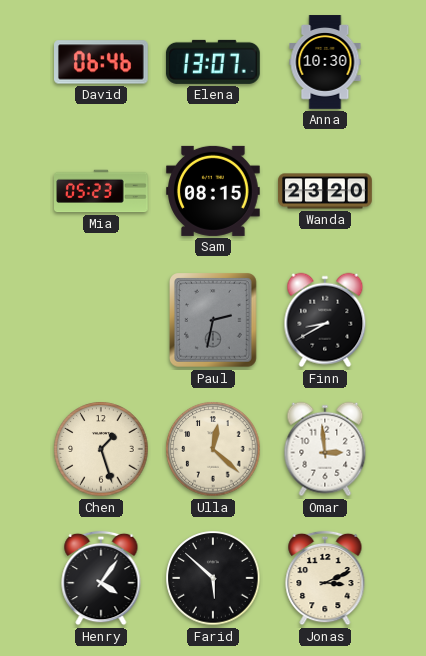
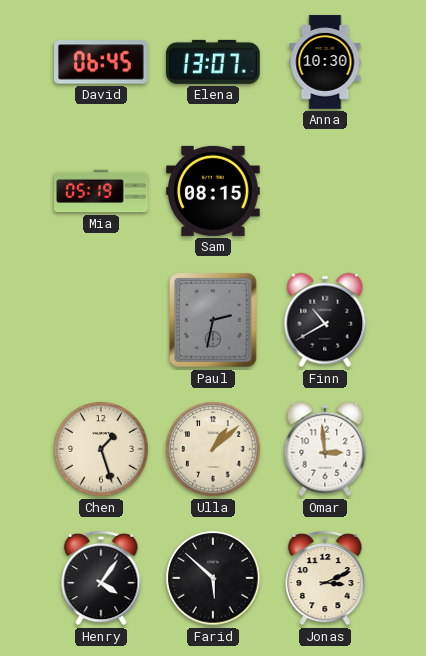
David: 06:46 -> 06:45
Mia: 05:23 -> 05:19
Wanda: 23:20 -> none
Finn: 8:40 -> 10:40
Ulla: 12:22 -> 1:08
